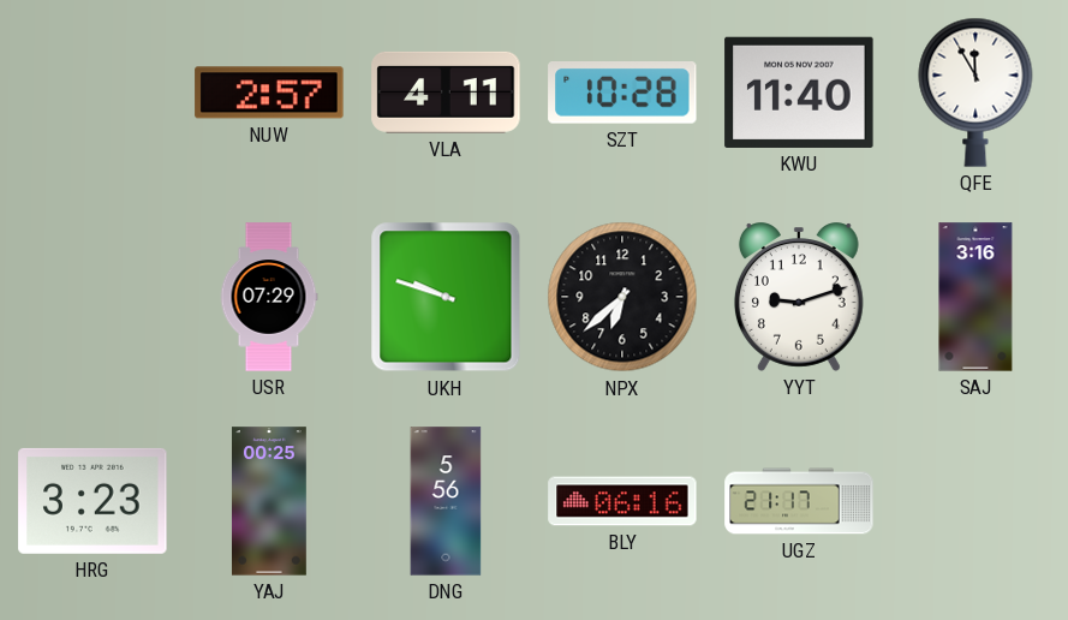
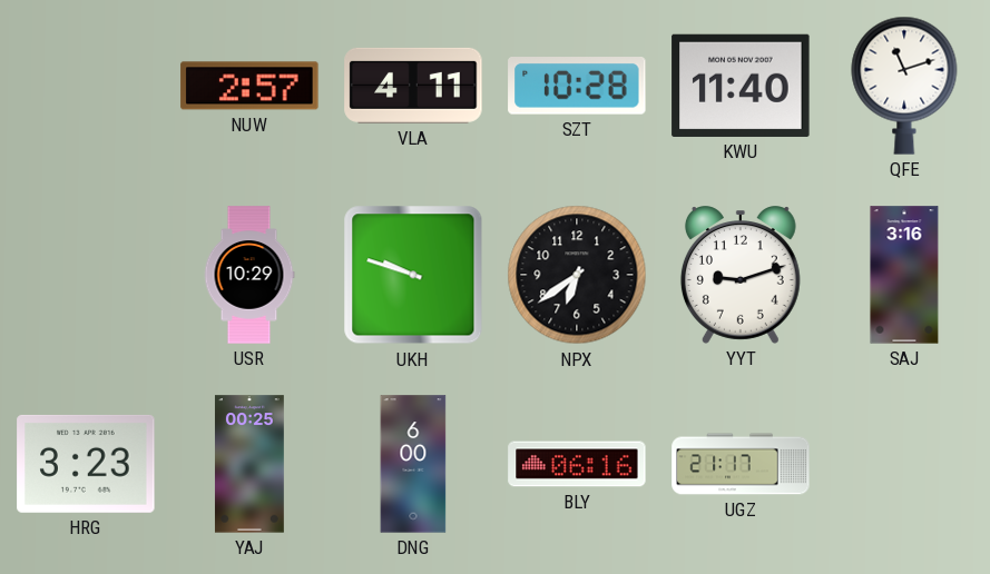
QFE: 11:55 -> 11:12
USR: 07:29 -> 10:29
NPX: 6:38 -> 6:39
DNG: 5:56 -> 6:00
